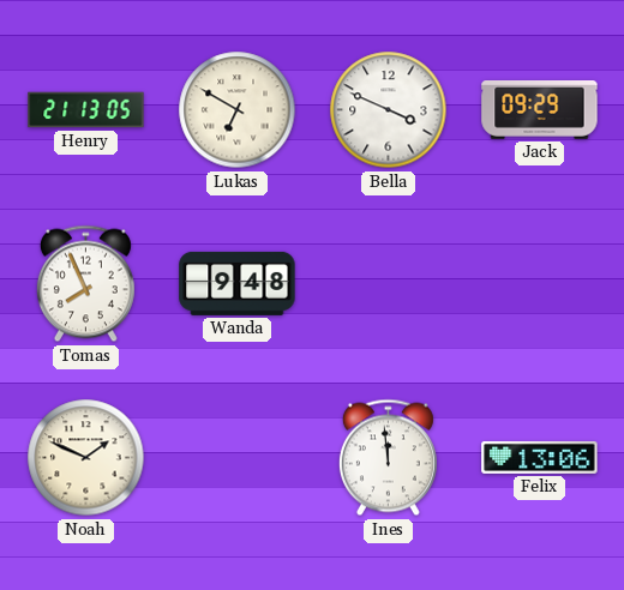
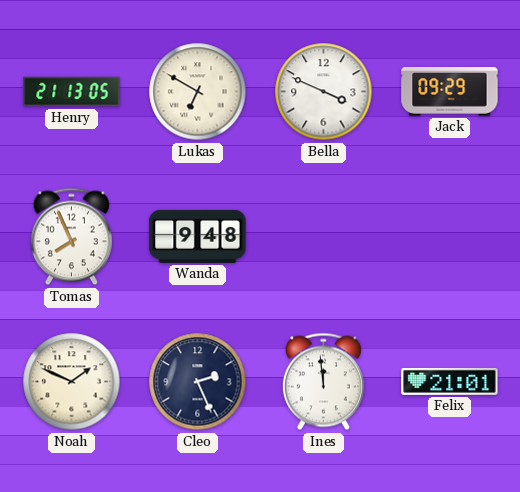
Cleo: none -> 2:26
Felix: 13:06 -> 21:01
